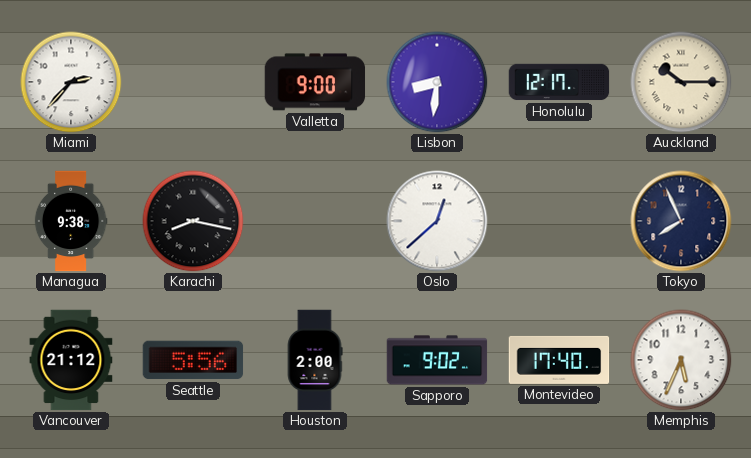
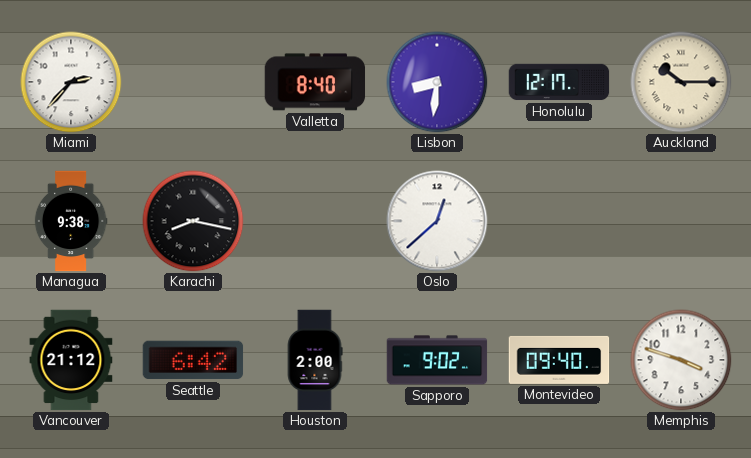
Valletta: 9:00 -> 8:40
Tokyo: 7:56 -> none
Seattle: 5:56 -> 6:42
Montevideo: 17:40 -> 09:40
Memphis: 5:34 -> 3:48
